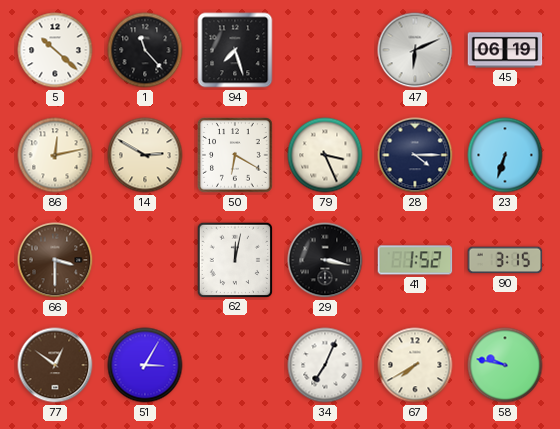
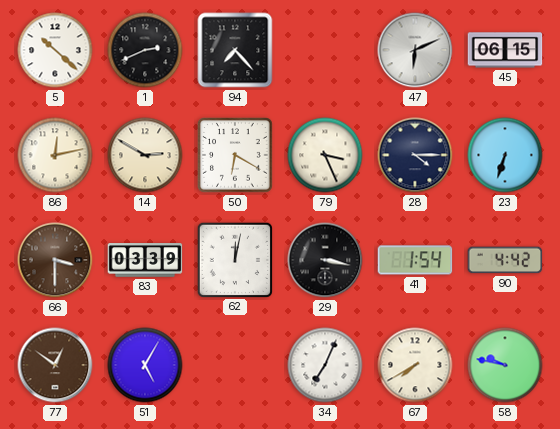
1: 11:23 -> 2:41
94: 7:27 -> 7:23
45: 06:19 -> 06:15
83: none -> 03:39
41: 1:52 -> 1:54
90: 3:15 -> 4:42
51: 3:05 -> 5:05
